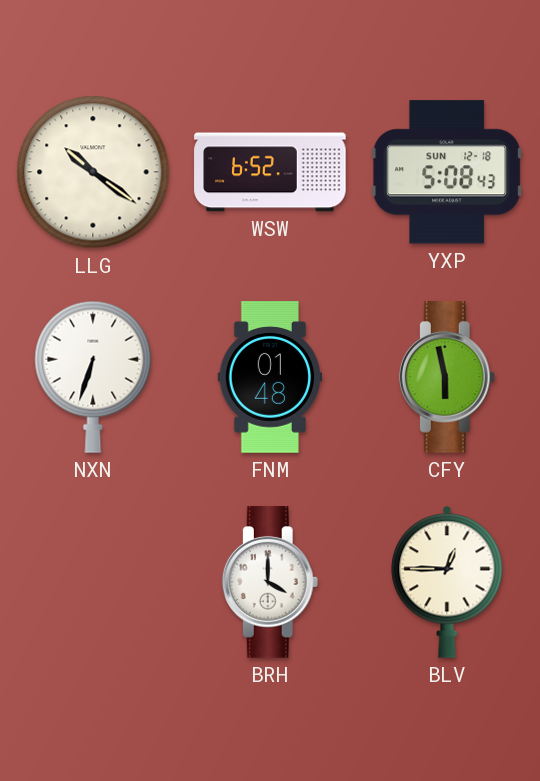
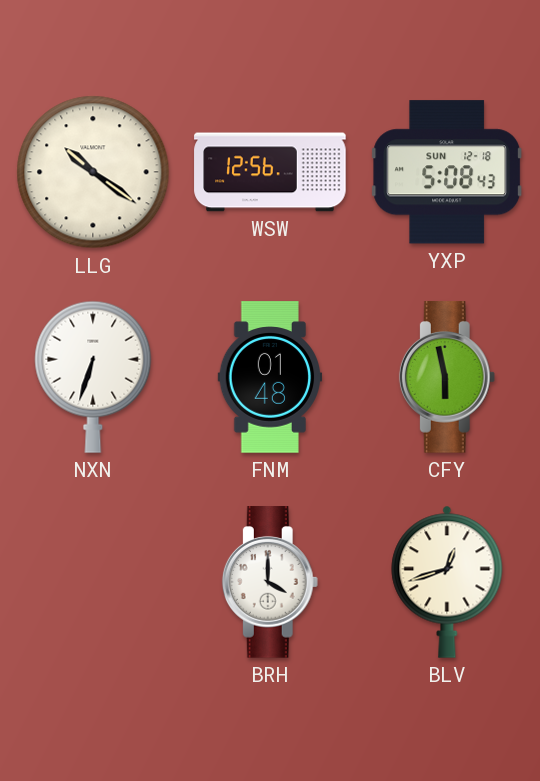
WSW: 6:52 -> 12:56
BLV: 12:45 -> 12:42
